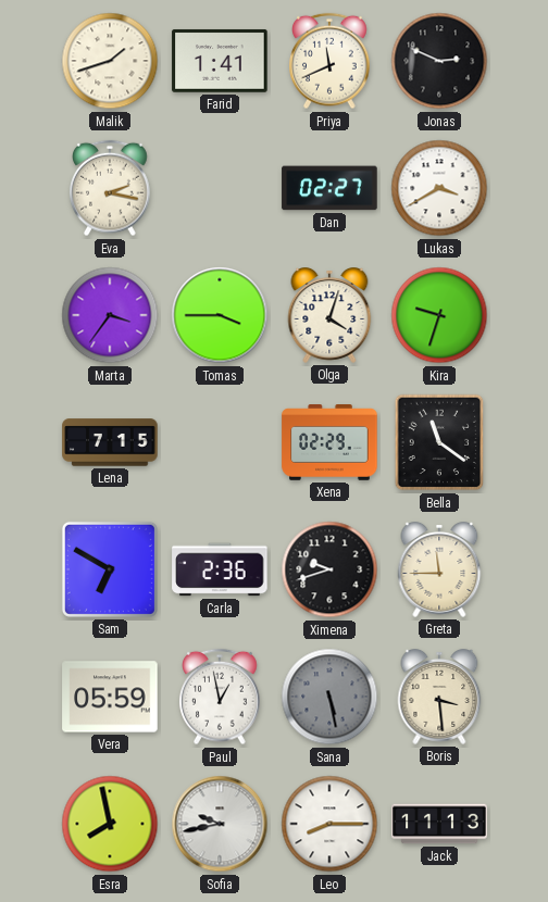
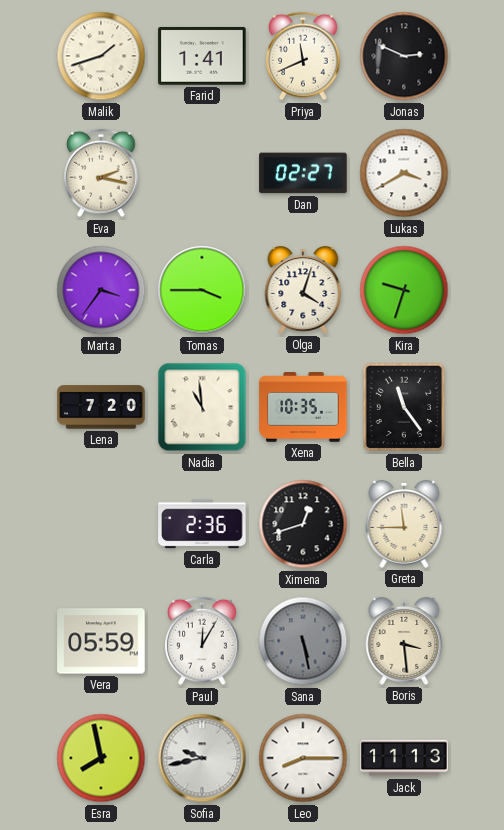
Lena: 7:15 -> 7:20
Nadia: none -> 10:59
Xena: 02:29 -> 10:35
Bella: 11:21 -> 11:24
Sam: 6:50 -> none
Ximena: 9:42 -> 12:42
Paul: 12:58 -> 12:05
